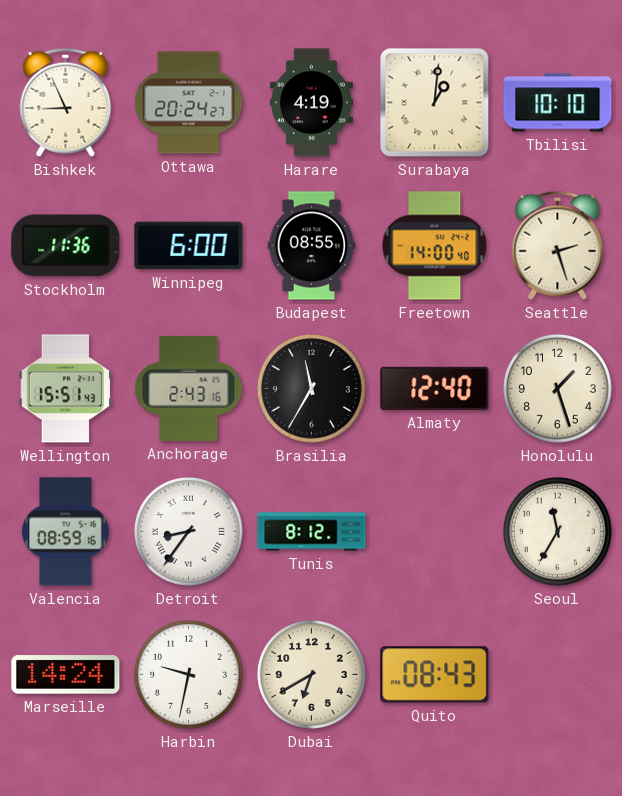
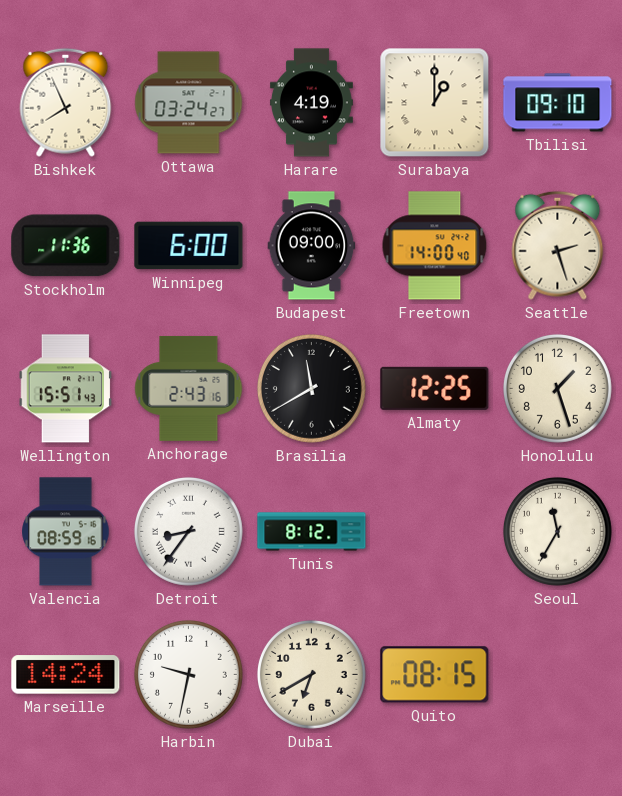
Bishkek: 8:56 -> 7:56
Ottawa: 20:24 -> 03:24
Surabaya: 1:01 -> 1:00
Tbilisi: 10:10 -> 09:10
Budapest: 08:55 -> 09:00
Brasilia: 11:35 -> 11:40
Almaty: 12:40 -> 12:25
Quito: 08:43 -> 08:15
